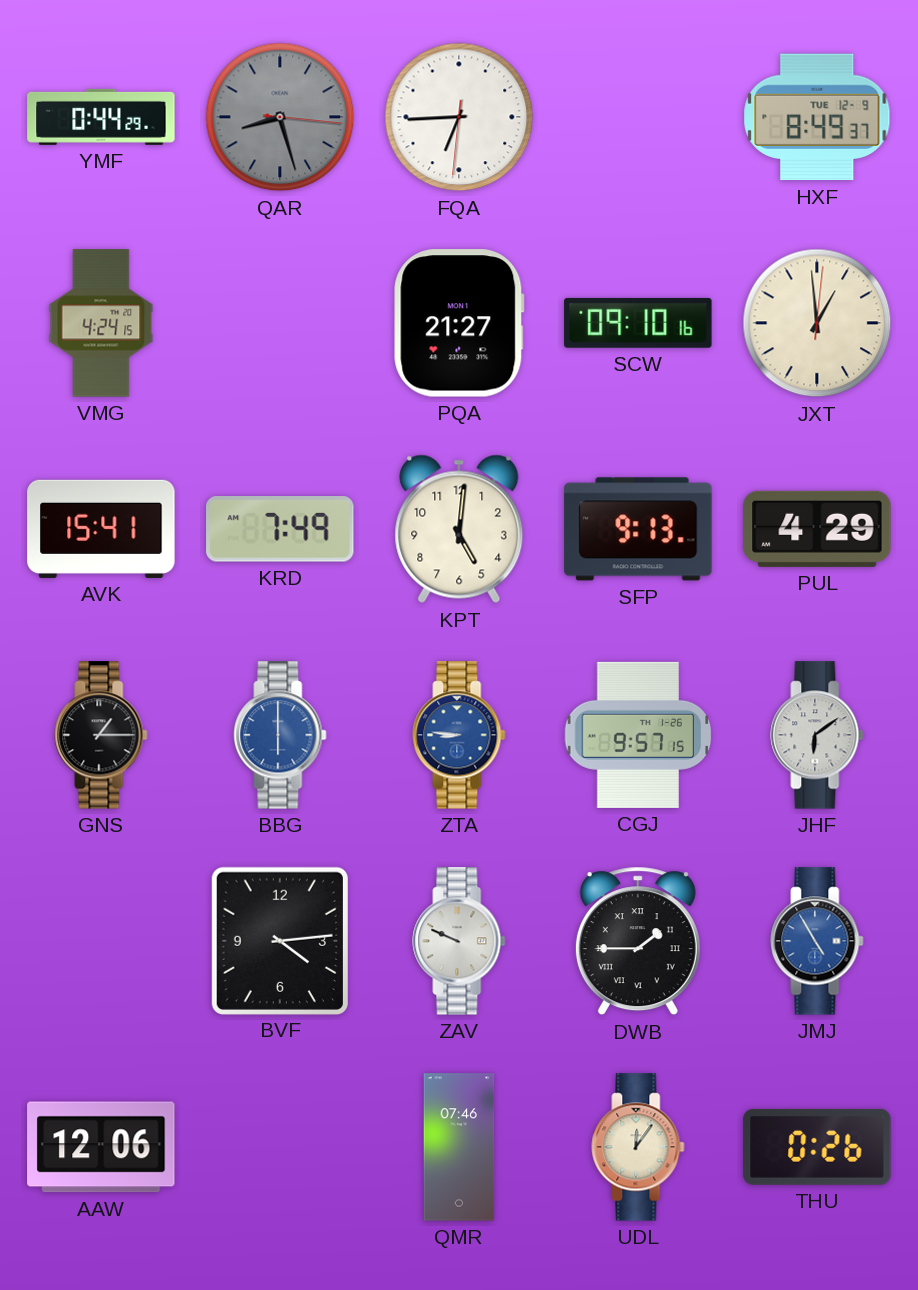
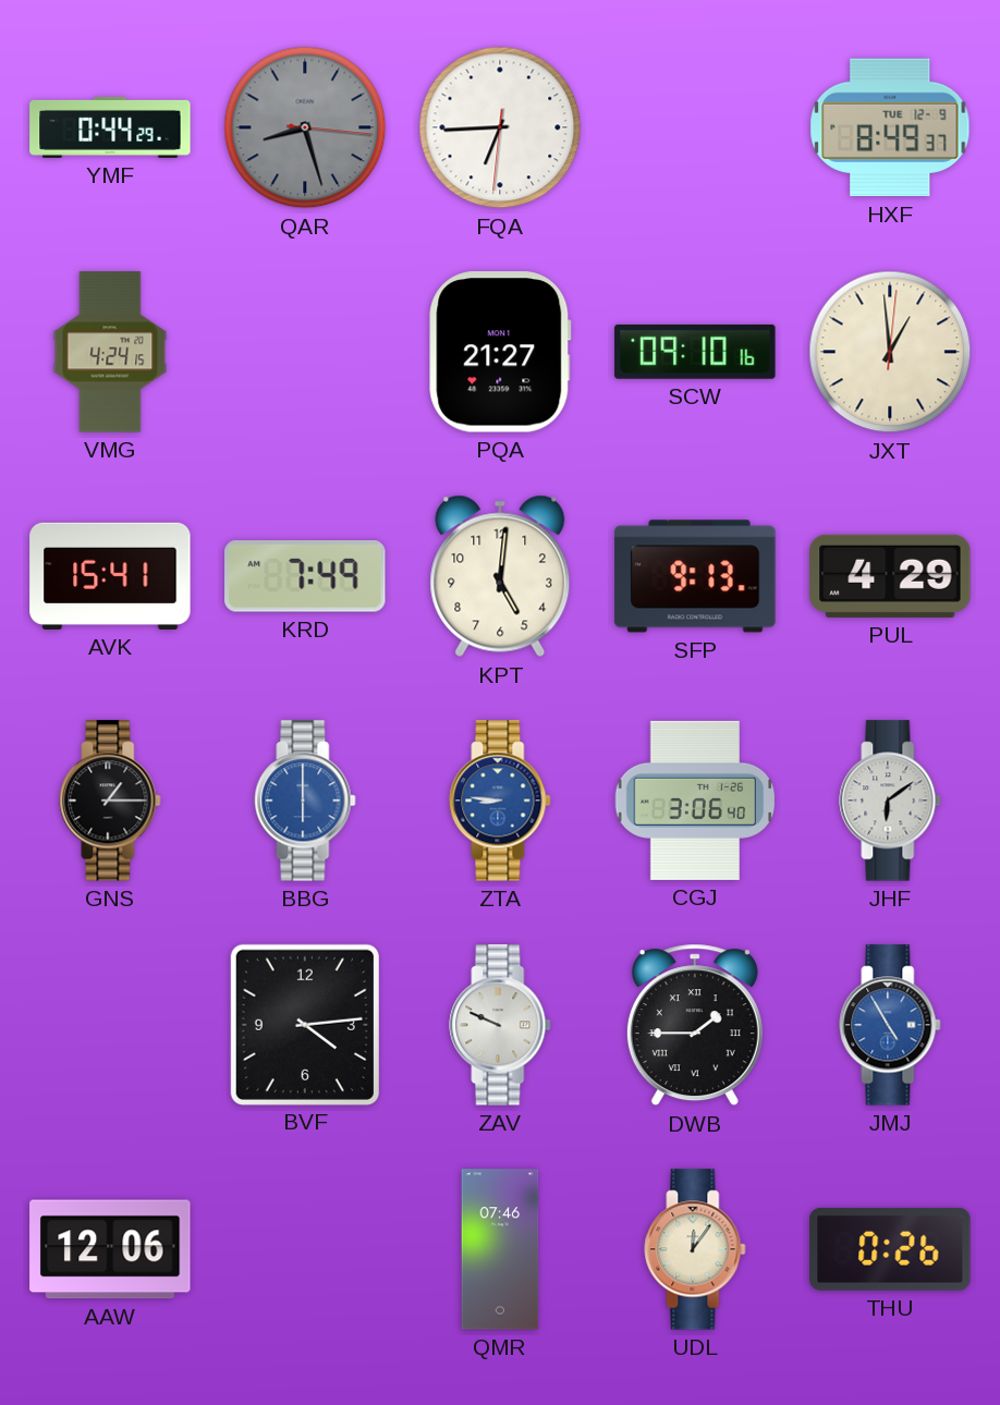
CGJ: 9:57 -> 3:06
